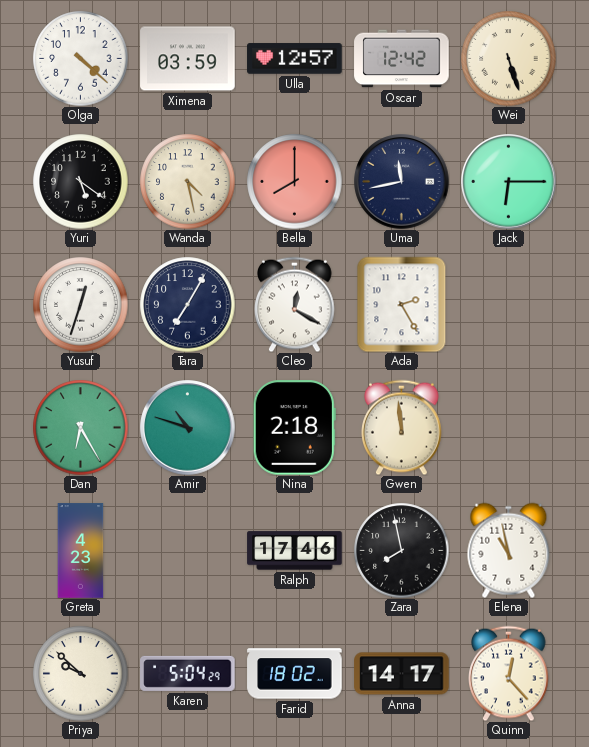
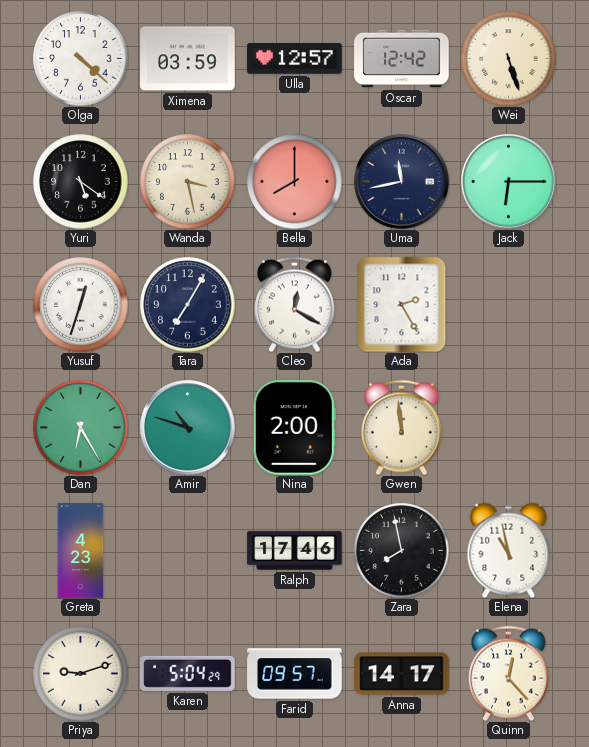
Wanda: 4:28 -> 3:28
Nina: 2:18 -> 2:00
Priya: 9:52 -> 9:12
Farid: 18:02 -> 09:57
